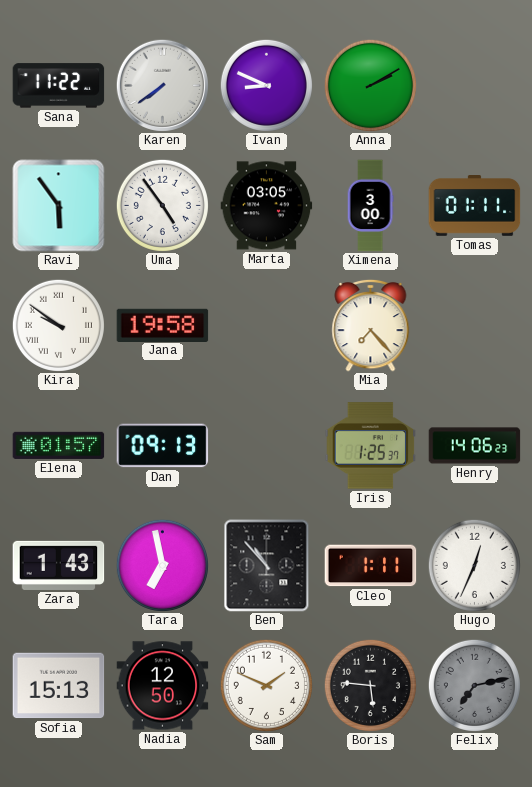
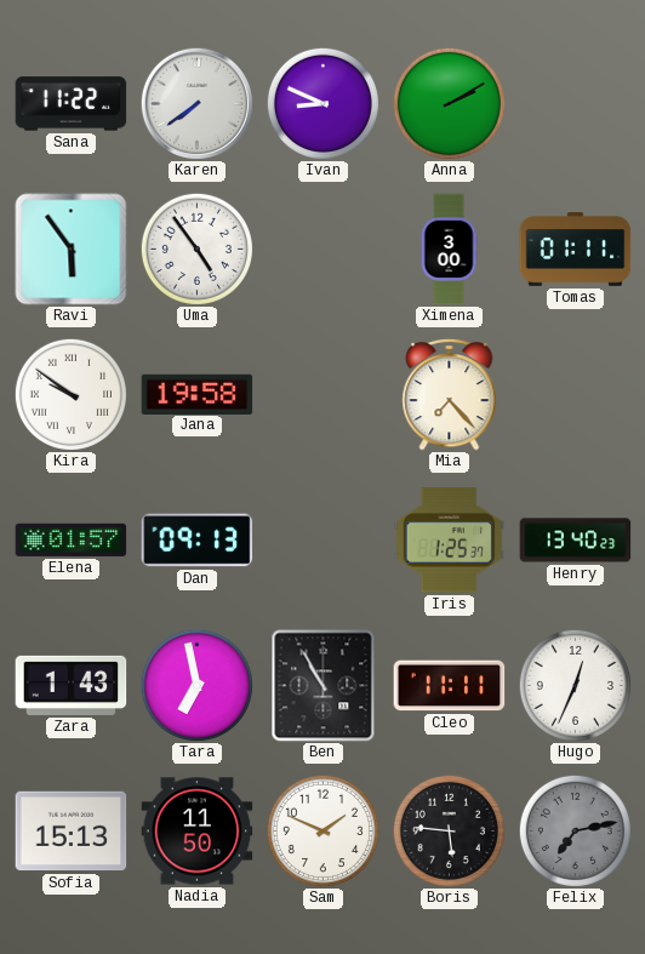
Marta: 03:05 -> none
Henry: 14:06 -> 13:40
Ben: 10:53 -> 10:55
Cleo: 1:11 -> 11:11
Nadia: 12:50 -> 11:50
